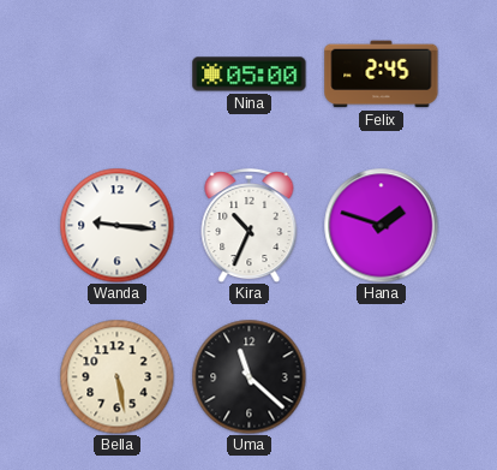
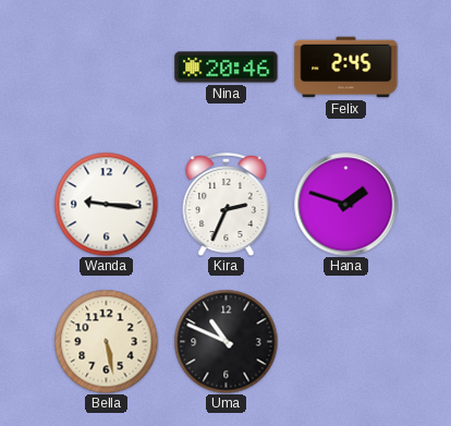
Nina: 05:00 -> 20:46
Kira: 10:34 -> 2:34
Uma: 11:22 -> 10:49
